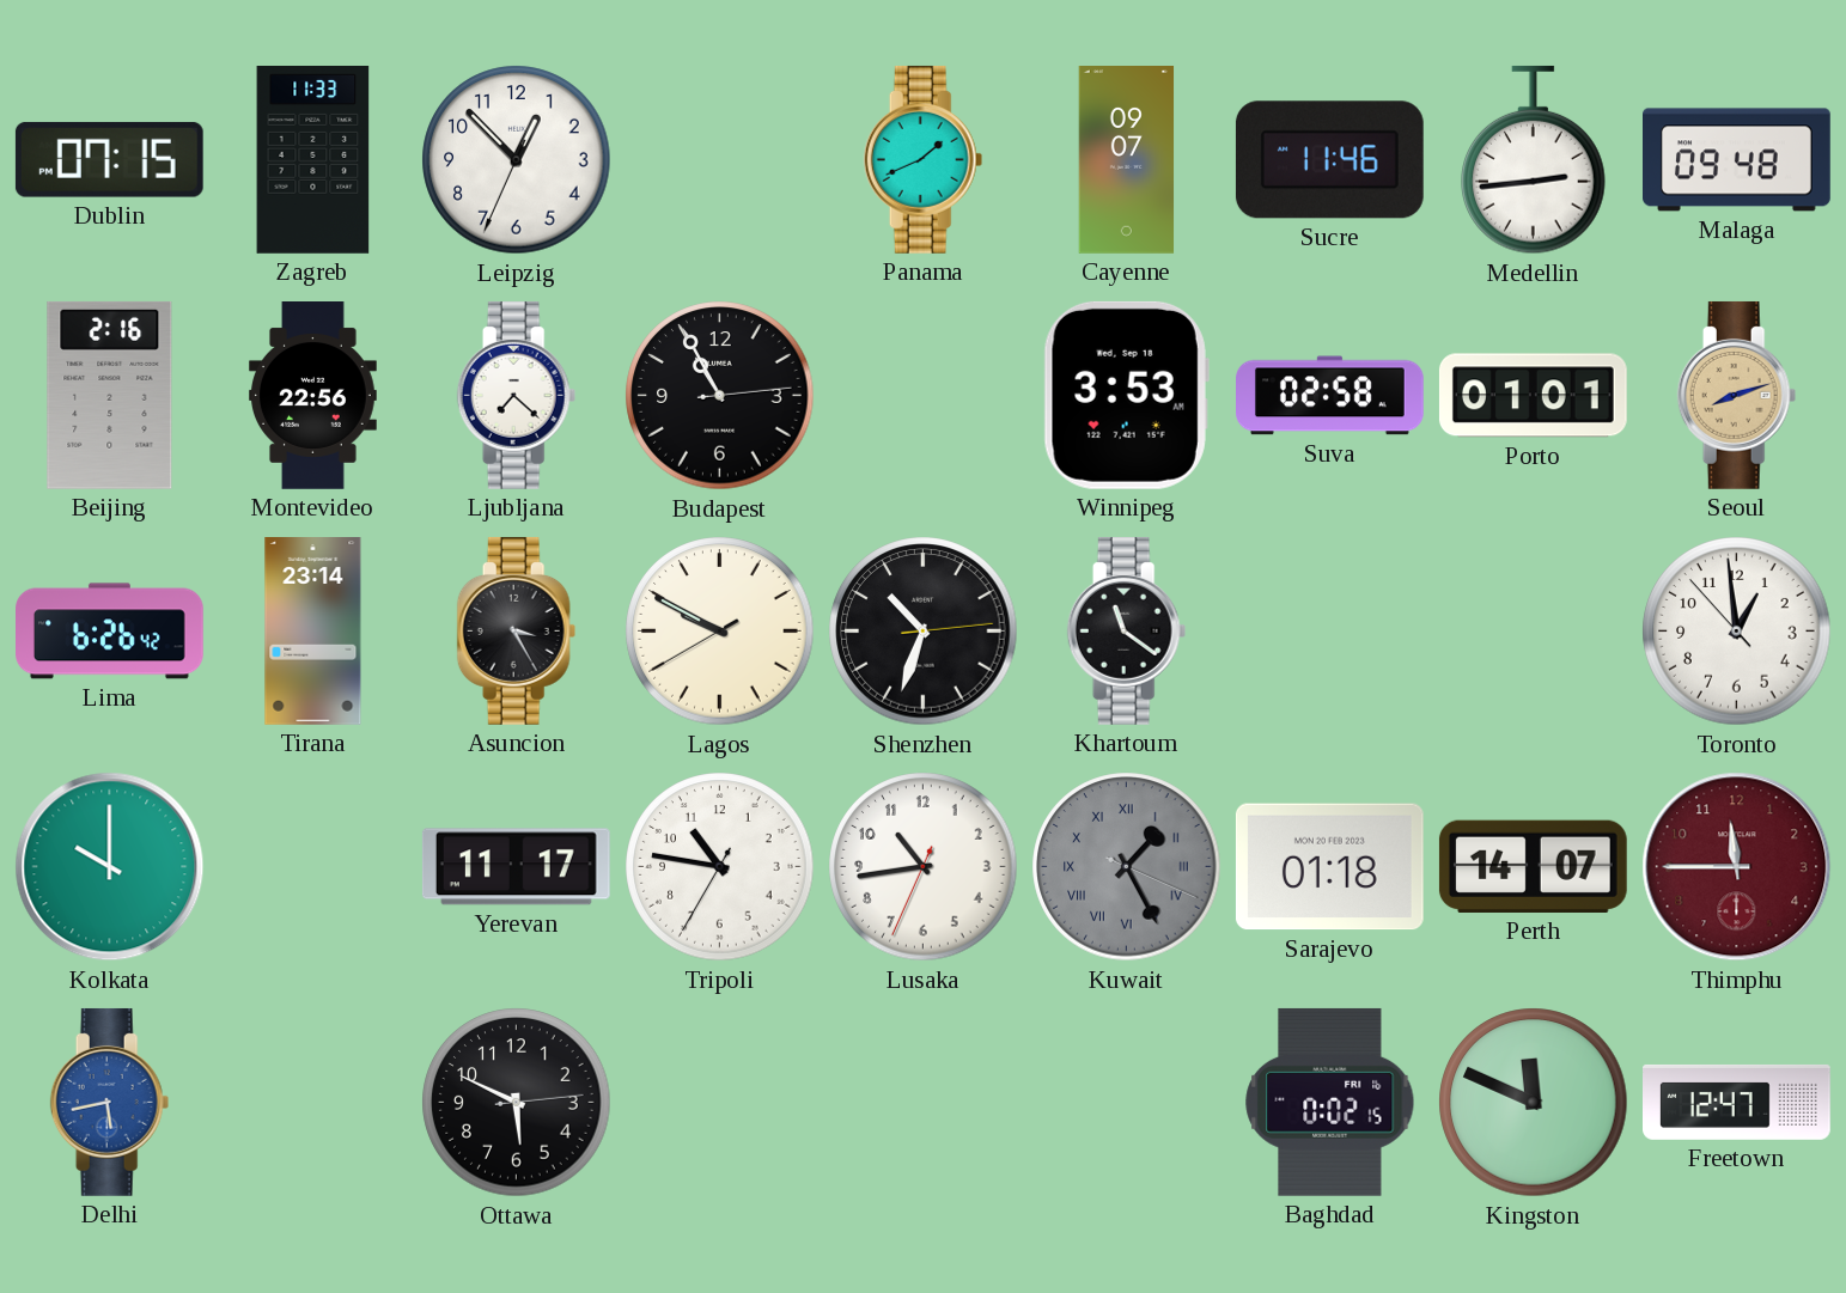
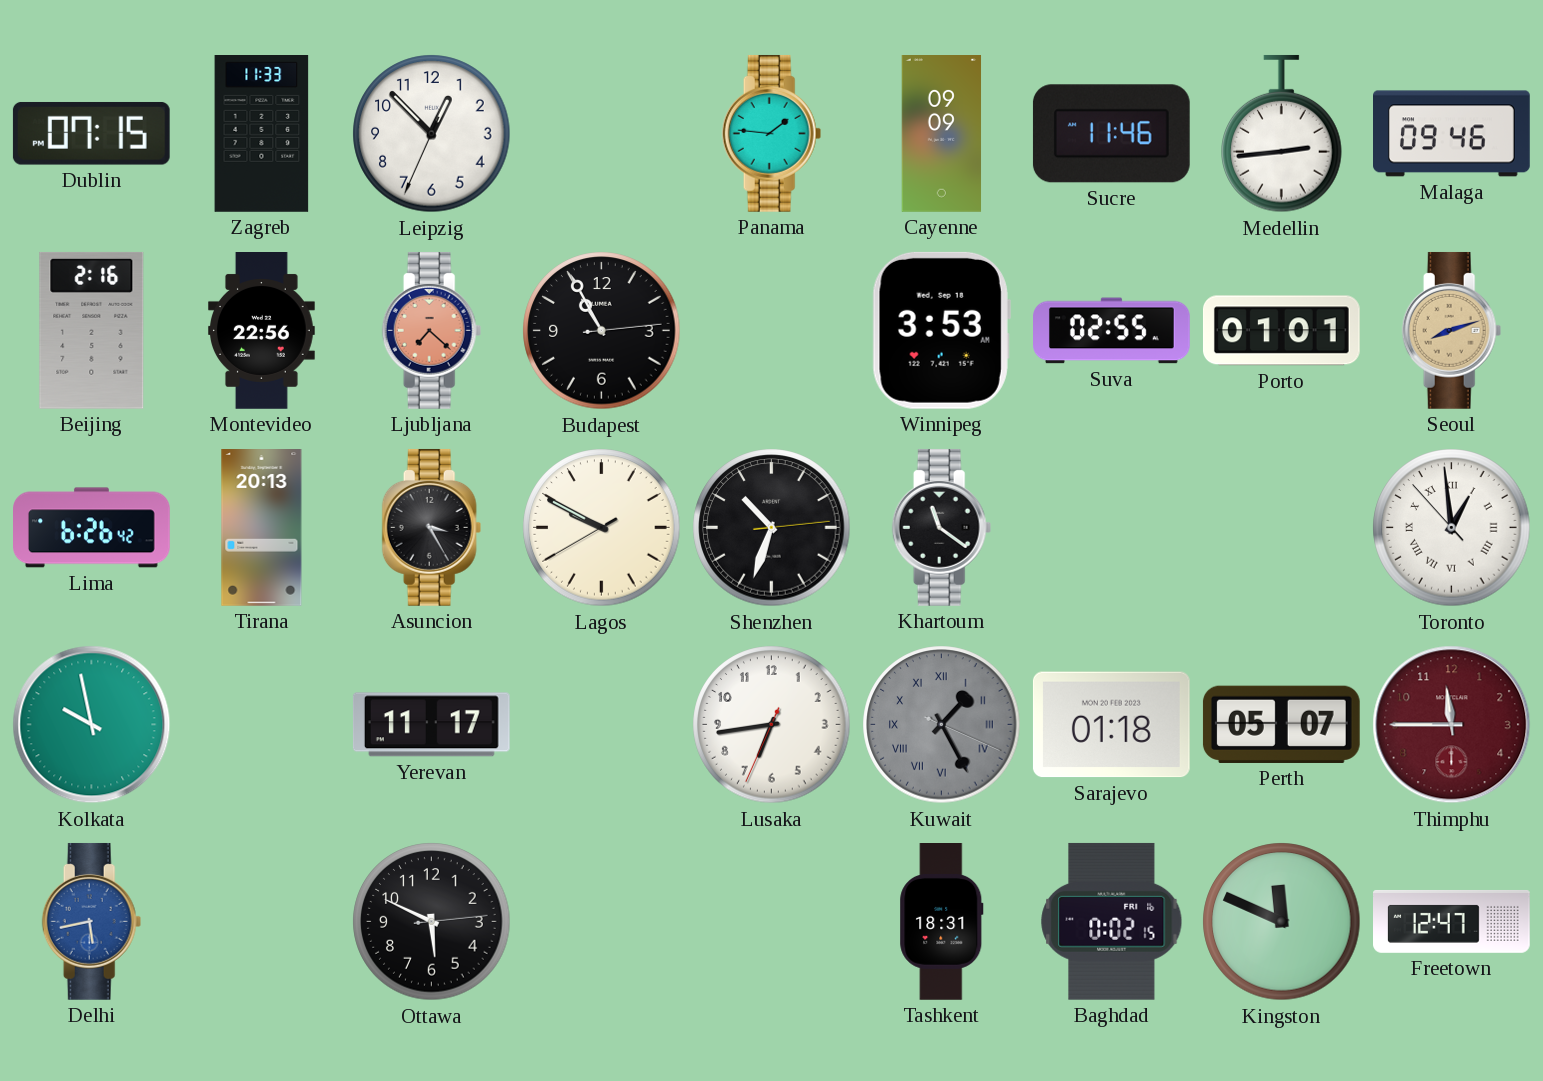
Panama: 1:41 -> 1:46
Cayenne: 09:07 -> 09:09
Malaga: 09:48 -> 09:46
Ljubljana dial: white -> salmon
Suva: 02:58 -> 02:55
Tirana: 23:14 -> 20:13
Toronto numerals: Arabic -> Roman
Kolkata: 10:00 -> 9:58
Tripoli: 10:46 -> none
Lusaka: 10:43 -> 6:43
Perth: 14:07 -> 05:07
Tashkent: none -> 18:31
